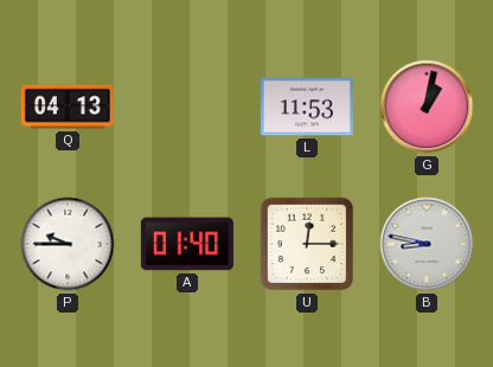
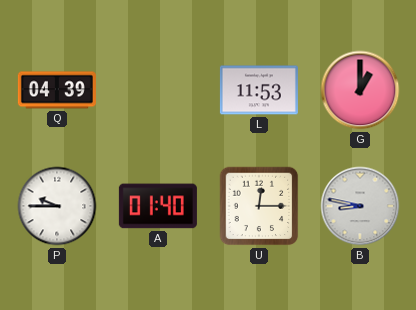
Q: 04:13 -> 04:39
G: 1:02 -> 1:00
